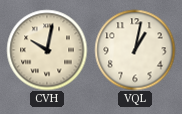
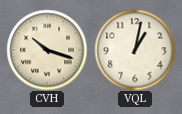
CVH: 10:02 -> 10:18
